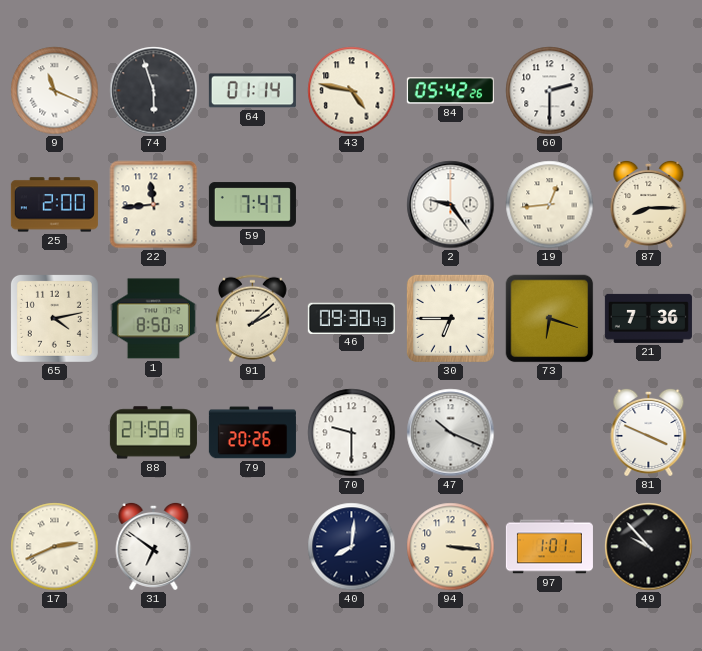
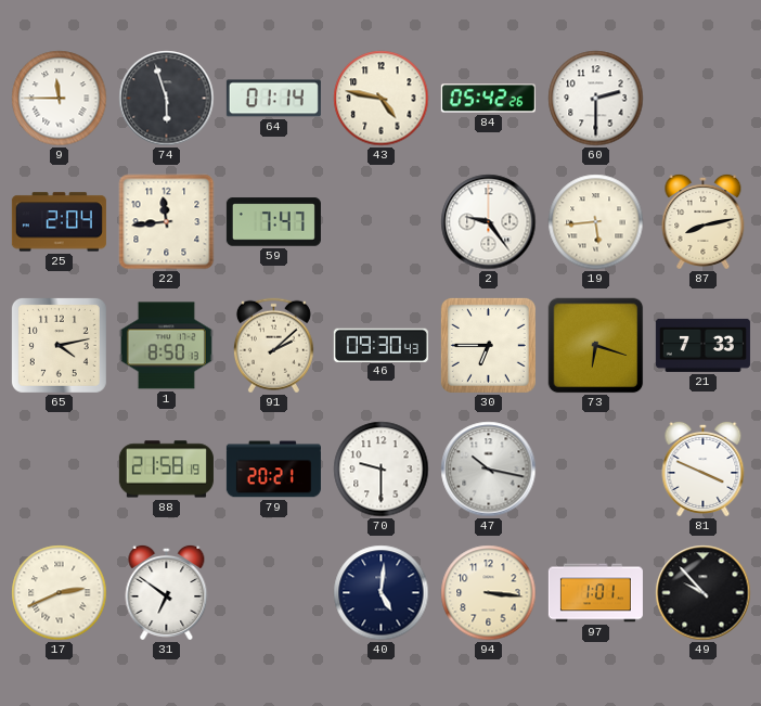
9: 11:19 -> 11:45
25: 2:00 -> 2:04
19: 12:44 -> 5:44
87: 8:15 -> 8:13
21: 7:36 -> 7:33
79: 20:26 -> 20:21
47: 10:19 -> 10:17
40: 8:01 -> 5:01
